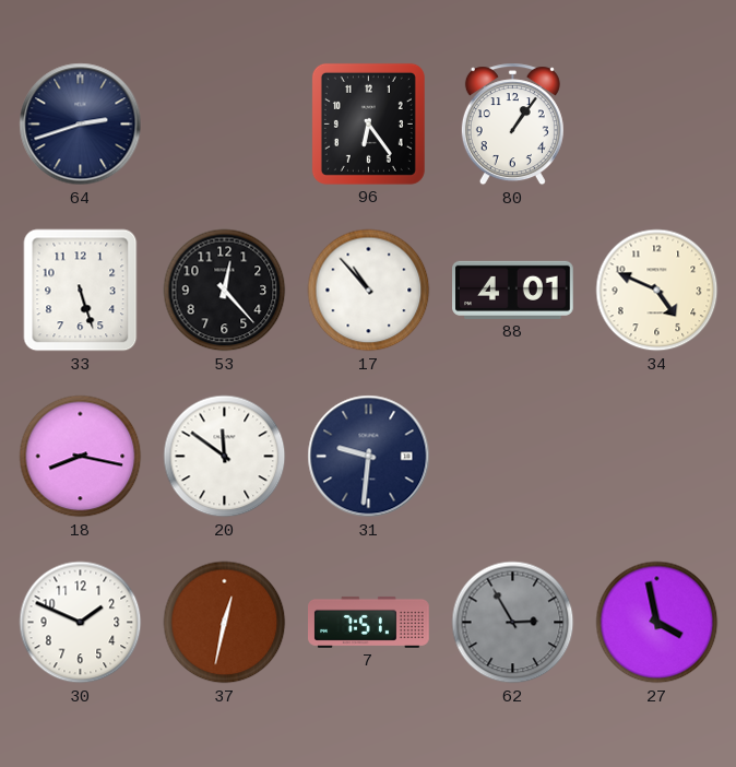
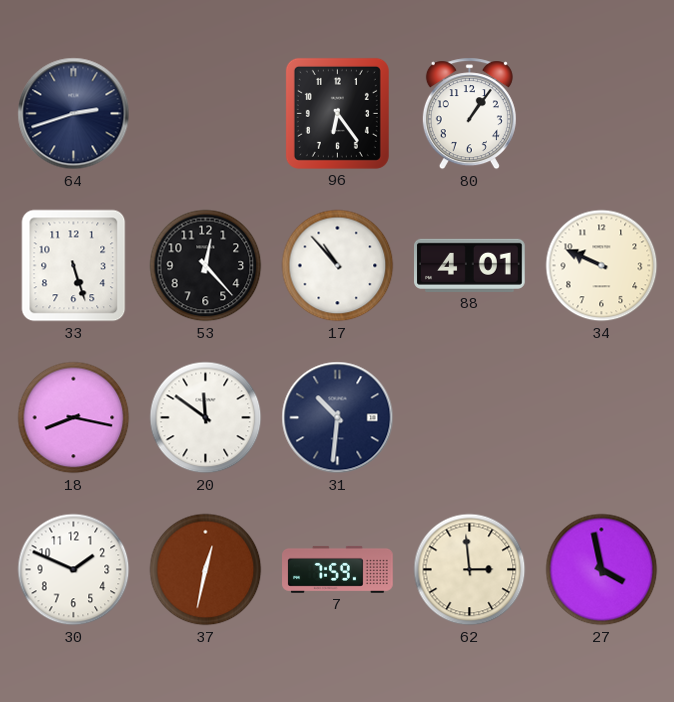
34: 4:49 -> 9:49
31: 9:31 -> 10:31
7: 7:51 -> 7:59
62: 2:55 -> 2:59
62 dial: grey -> cream
